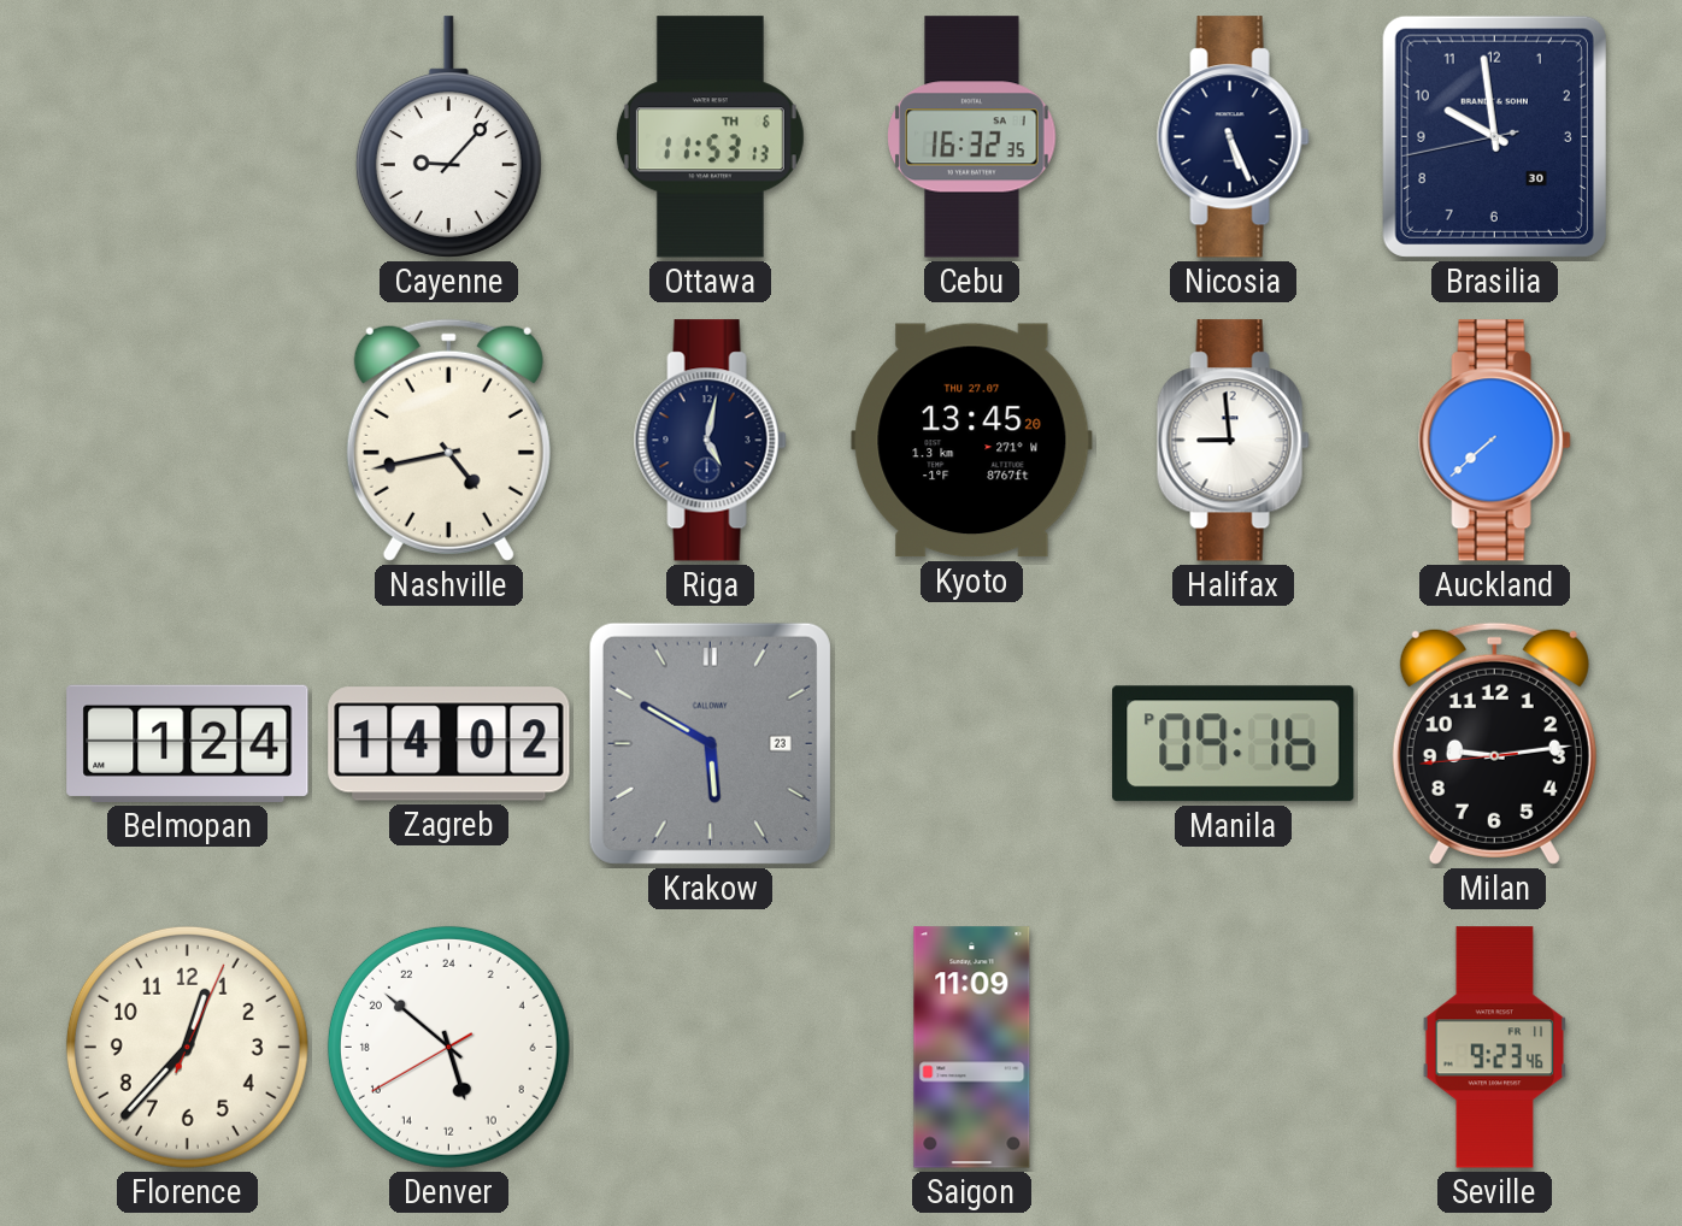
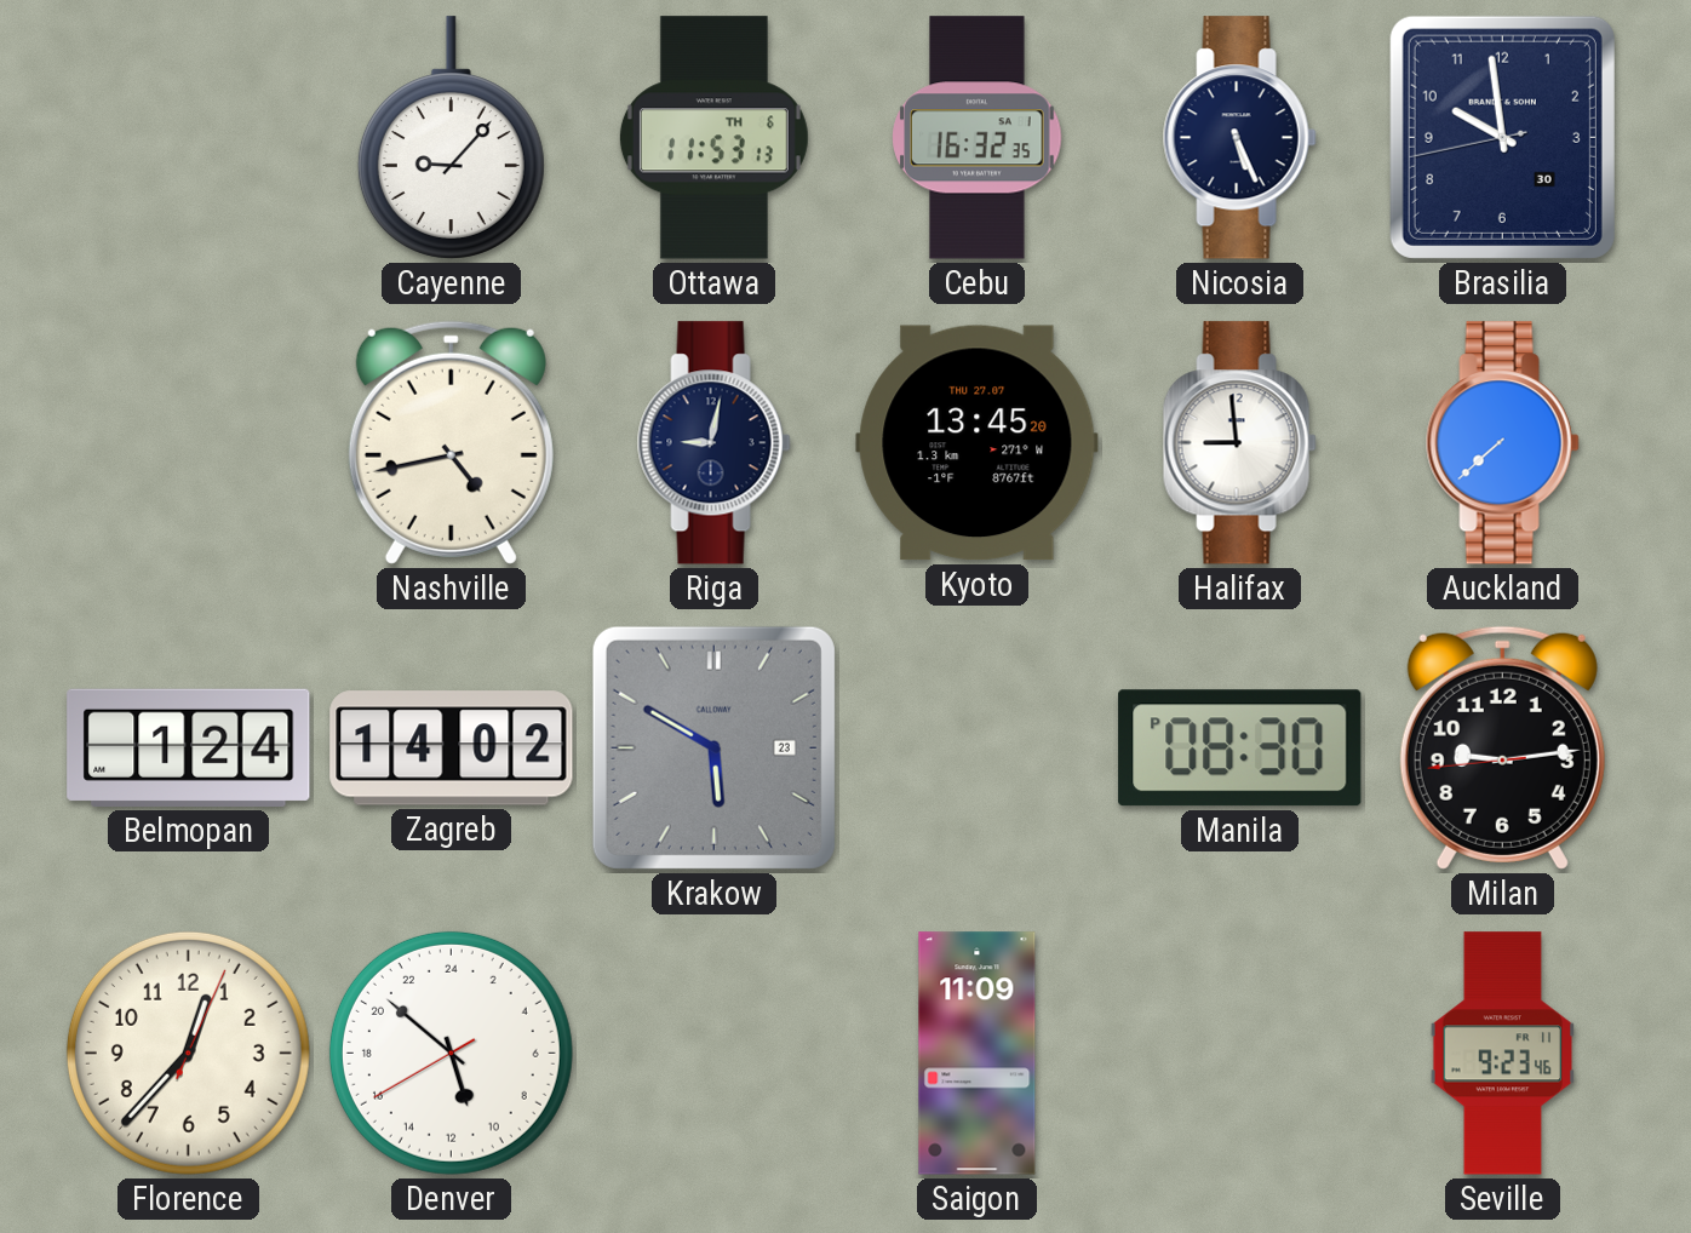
Riga: 5:02 -> 9:02
Manila: 09:16 -> 08:30
